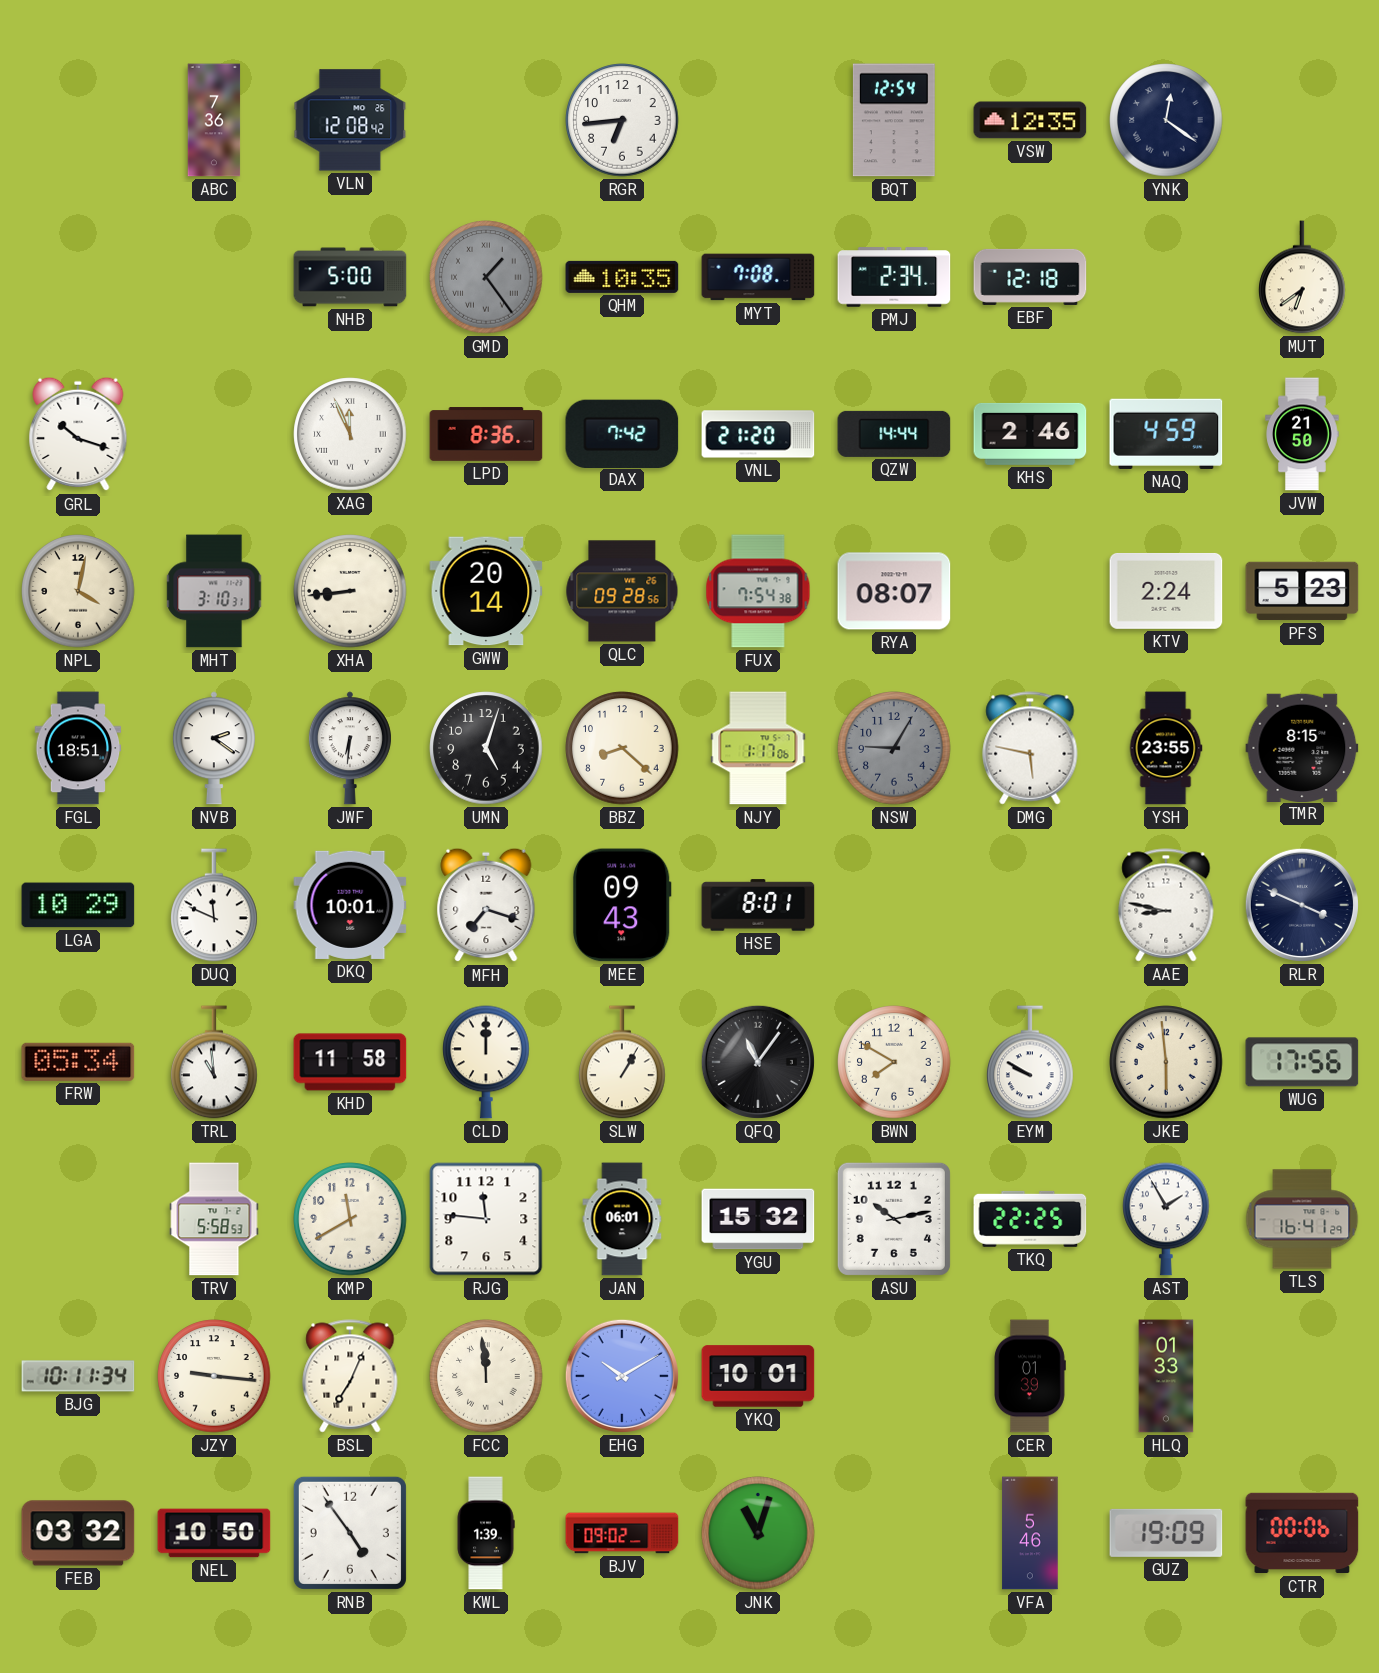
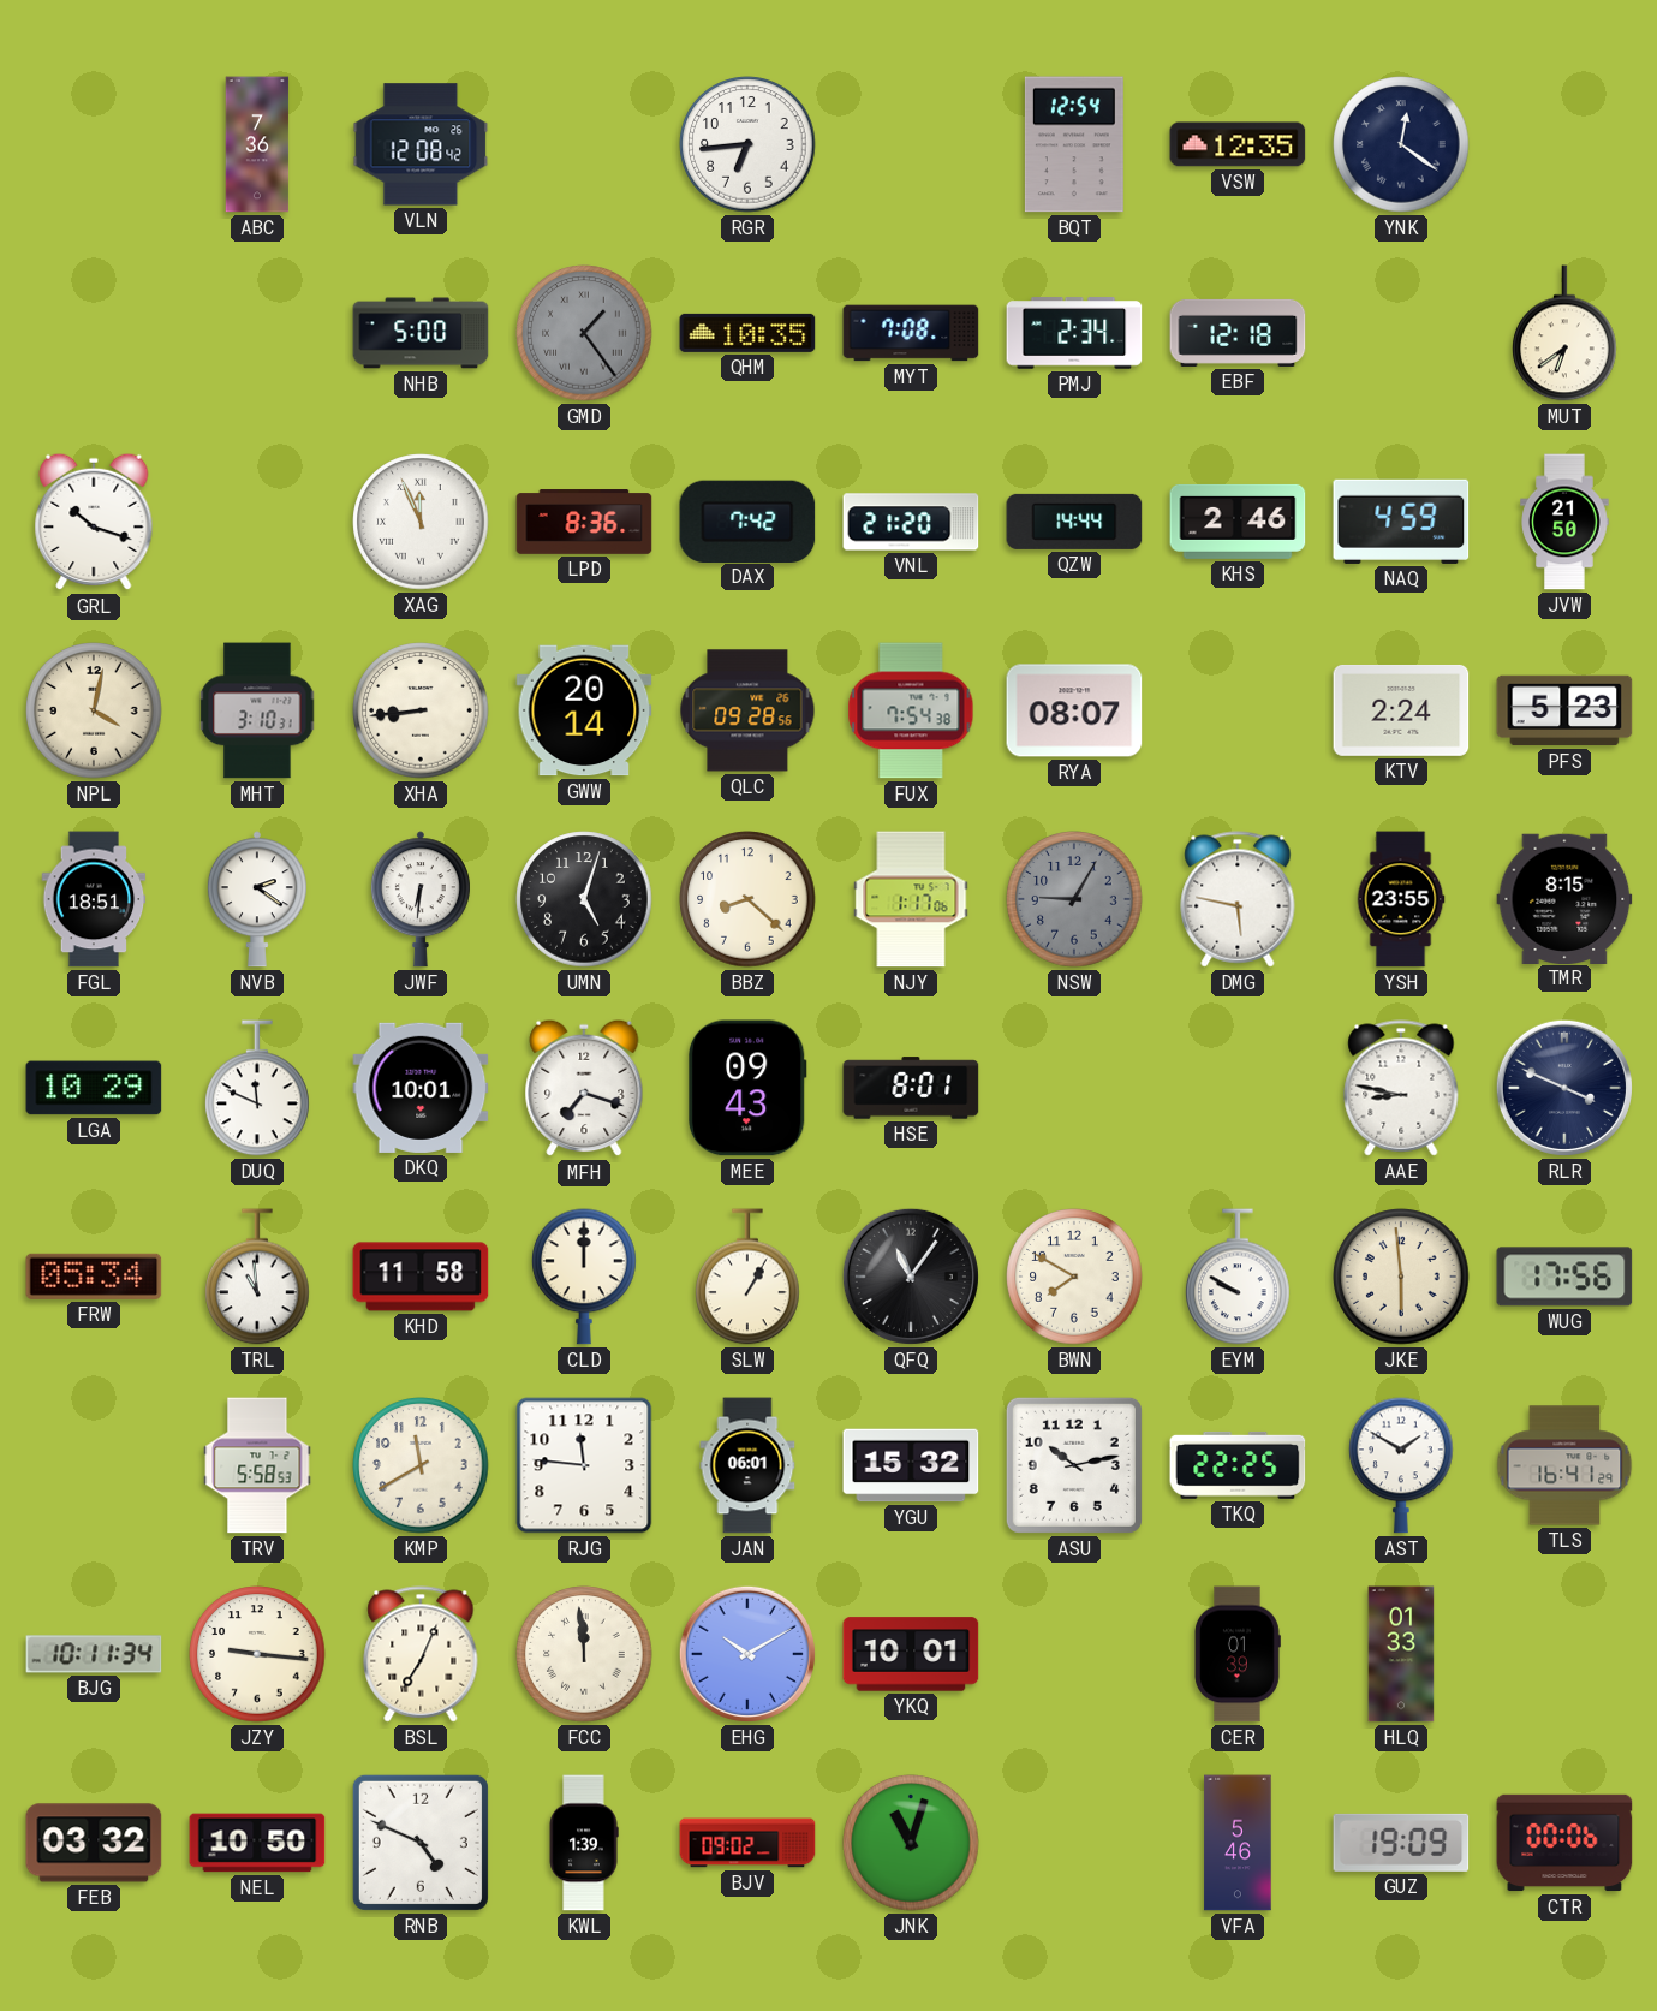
AST: 1:55 -> 1:50
RNB: 4:54 -> 4:49
